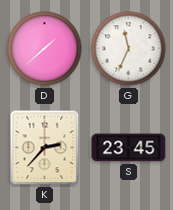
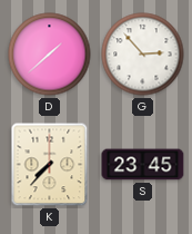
G: 11:34 -> 2:53
K: 2:37 -> 7:37
